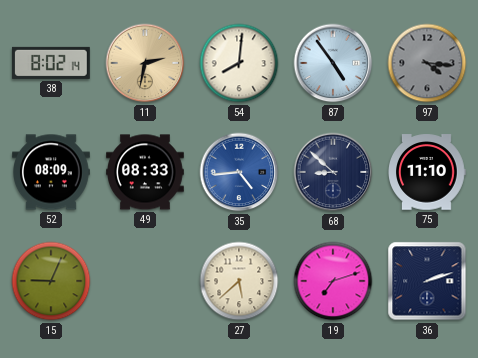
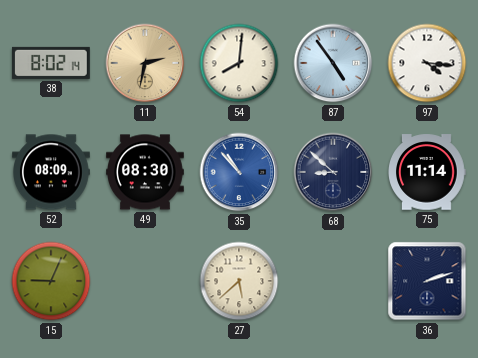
97 dial: grey -> white
49: 08:33 -> 08:30
35: 4:44 -> 10:53
75: 11:10 -> 11:14
19: 7:12 -> none
